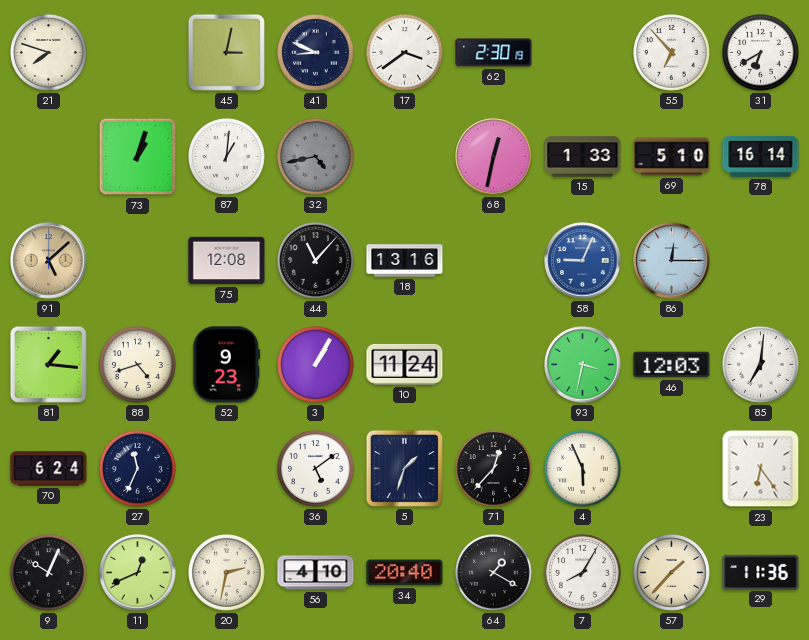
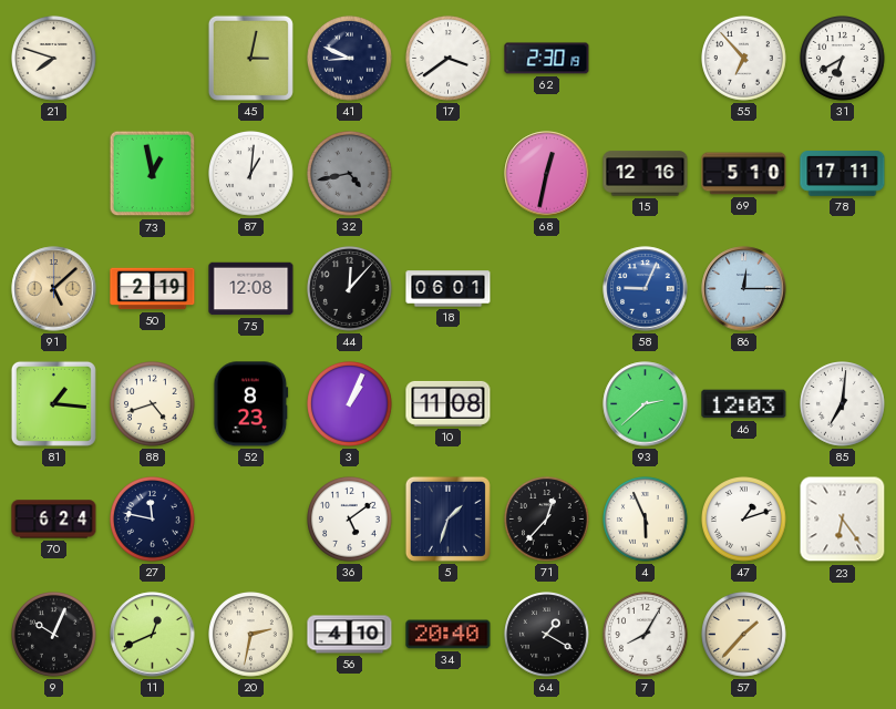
73: 1:03 -> 12:58
15: 1:33 -> 12:16
78: 16:14 -> 17:11
50: none -> 2:19
44: 11:07 -> 12:07
18: 13:16 -> 06:01
52: 9:23 -> 8:23
3: 1:05 -> 1:04
10: 11:24 -> 11:08
93: 3:32 -> 2:38
27: 11:34 -> 11:47
47: none -> 1:12
29: 11:36 -> none
